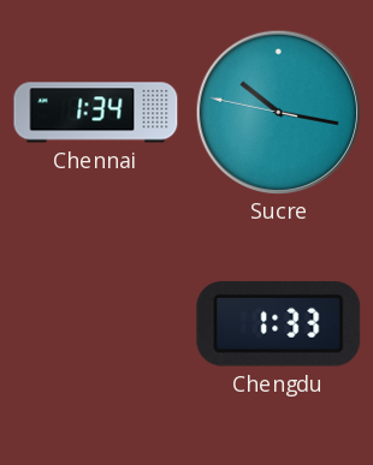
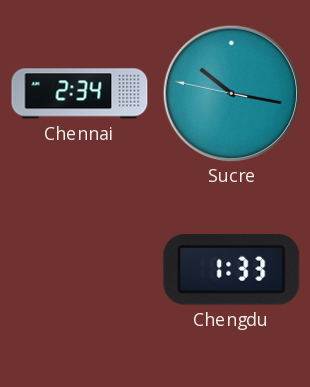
Chennai: 1:34 -> 2:34
